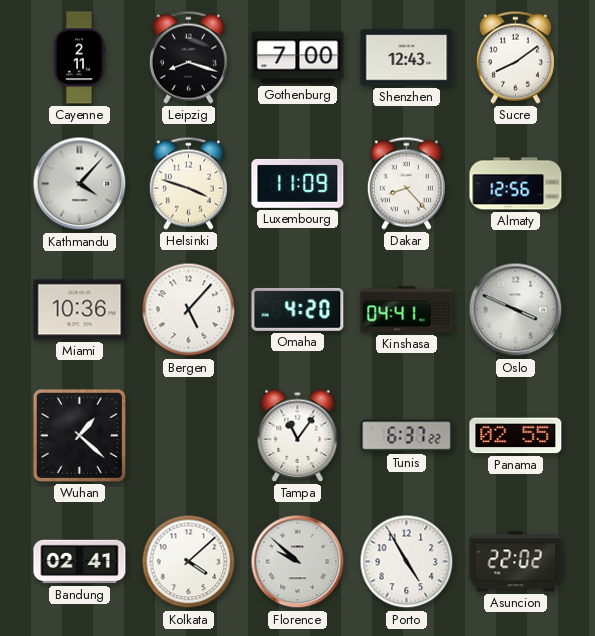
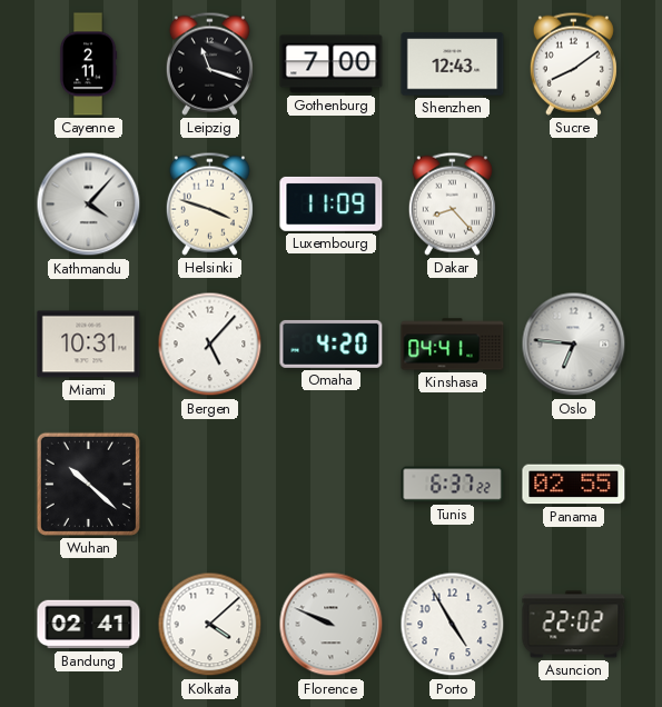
Leipzig: 8:18 -> 11:18
Almaty: 12:56 -> none
Miami: 10:36 -> 10:31
Oslo: 3:49 -> 6:46
Wuhan: 1:22 -> 10:22
Tampa: 11:06 -> none
Florence: 9:52 -> 9:49
